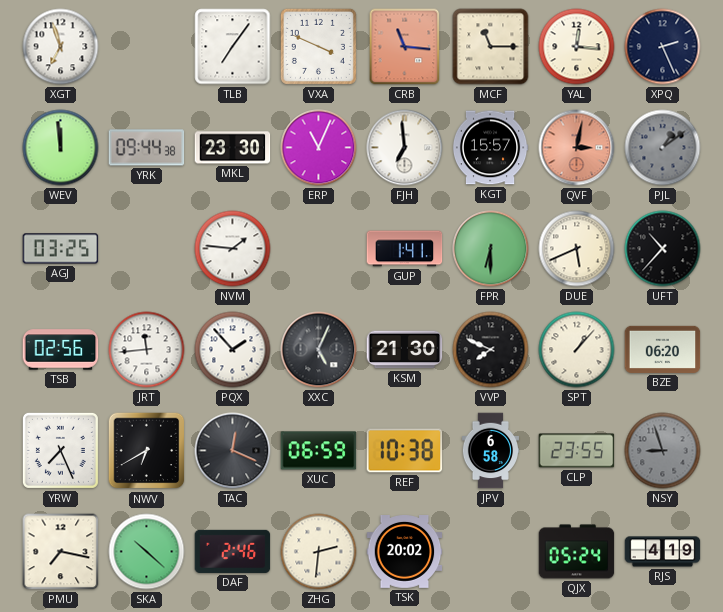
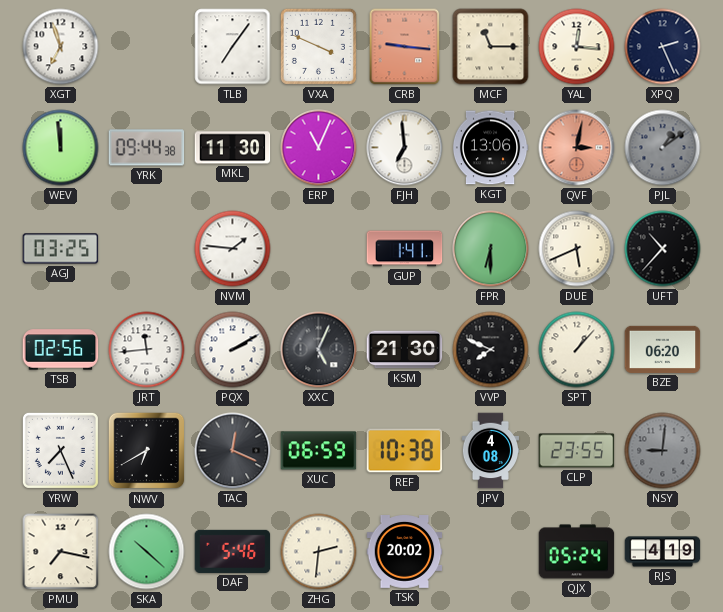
CRB: 11:16 -> 9:16
MKL: 23:30 -> 11:30
KGT: 15:57 -> 13:06
PQX: 1:53 -> 2:10
JPV: 6:58 -> 4:08
NSY: 8:57 -> 9:01
DAF: 2:46 -> 5:46
